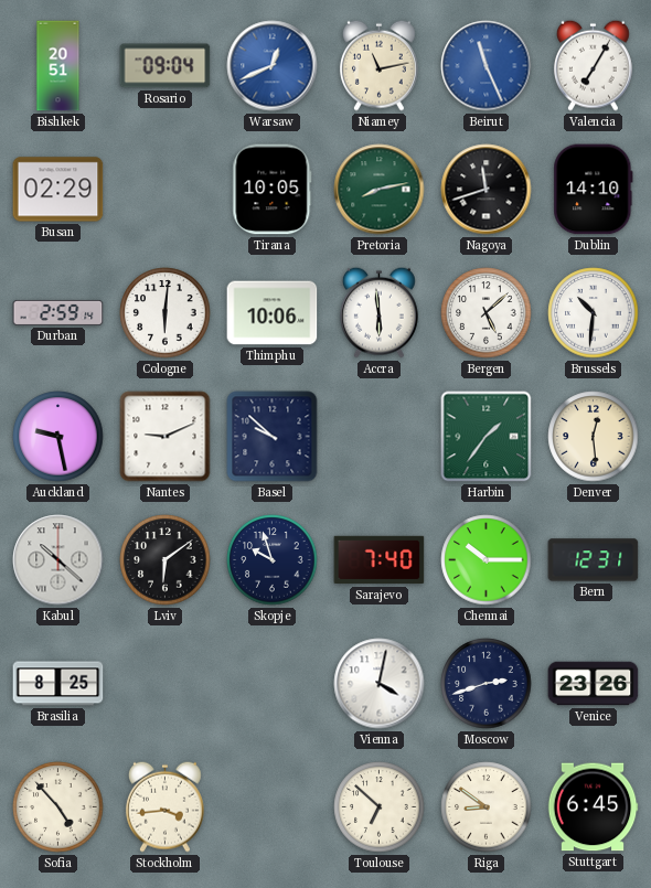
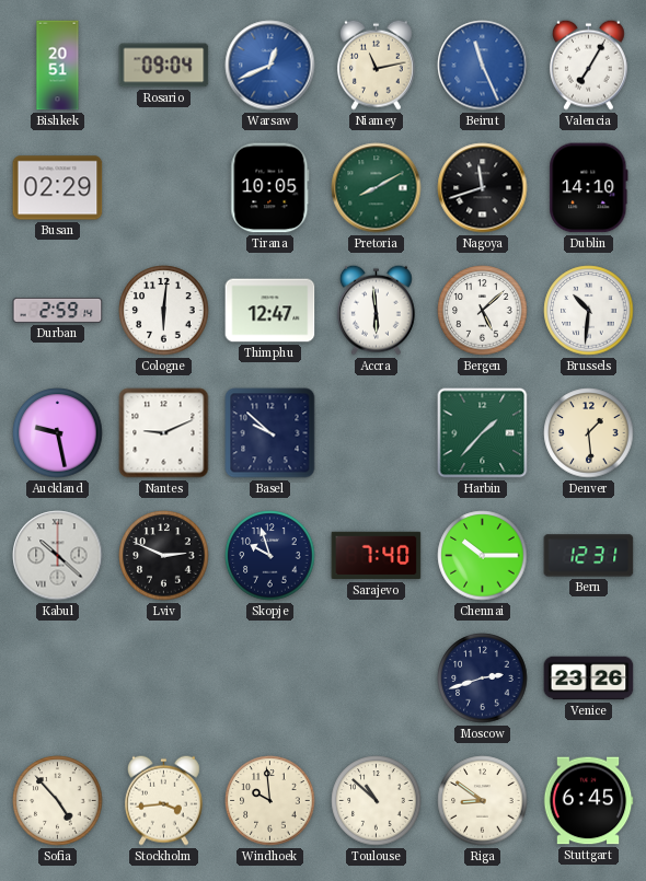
Pretoria: 8:13 -> 8:10
Thimphu: 10:06 -> 12:47
Harbin: 1:36 -> 1:37
Denver: 12:29 -> 1:29
Lviv: 6:09 -> 2:49
Brasilia: 8:25 -> none
Vienna: 4:02 -> none
Windhoek: none -> 9:59
Toulouse: 6:52 -> 10:52
